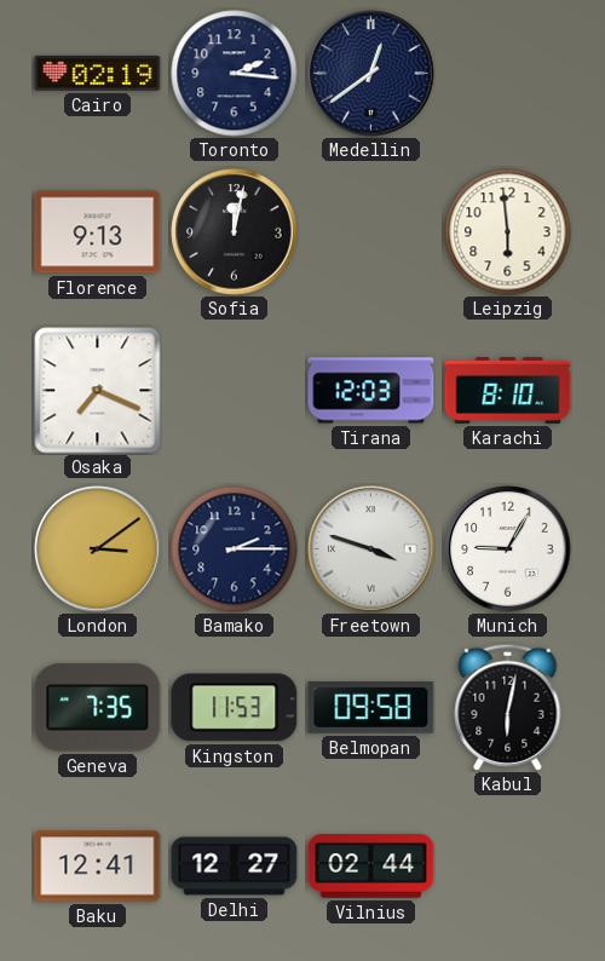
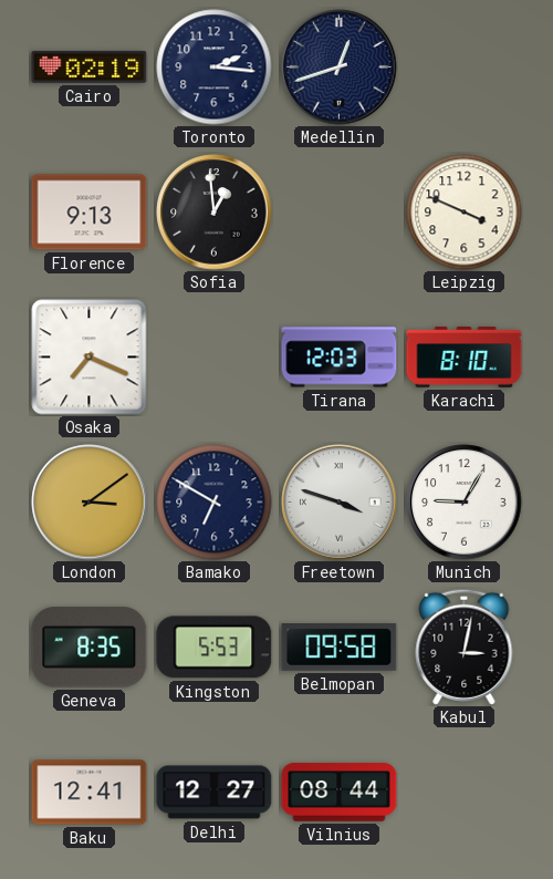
Medellin: 12:39 -> 12:42
Sofia: 12:02 -> 12:59
Leipzig: 5:59 -> 3:49
Bamako: 2:15 -> 6:50
Geneva: 7:35 -> 8:35
Kingston: 11:53 -> 5:53
Kabul: 6:02 -> 3:02
Vilnius: 02:44 -> 08:44
